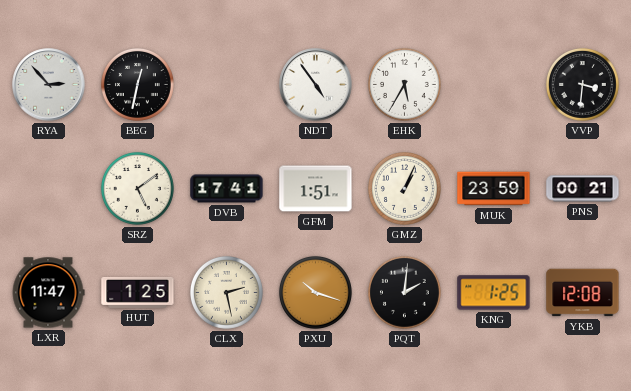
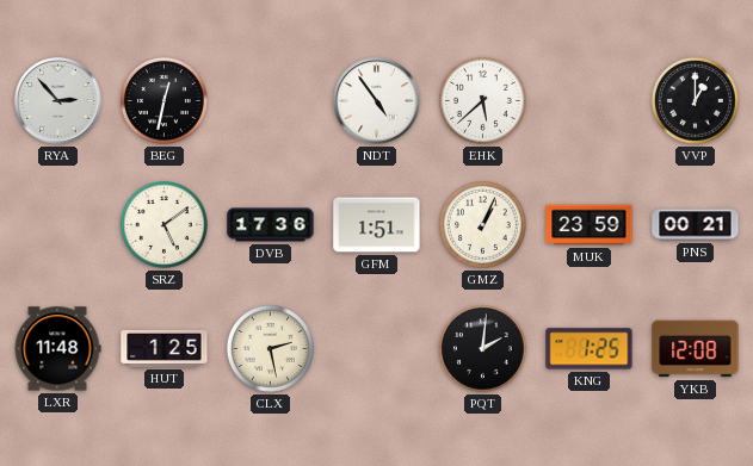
EHK: 5:35 -> 5:38
VVP: 3:31 -> 1:00
DVB: 17:41 -> 17:36
LXR: 11:47 -> 11:48
PXU: 10:18 -> none
